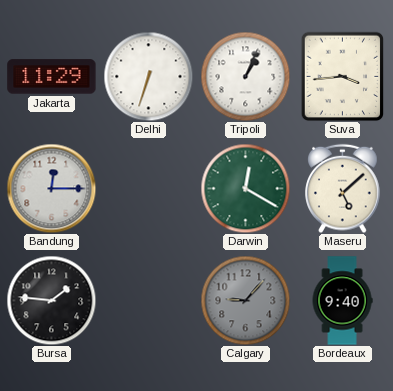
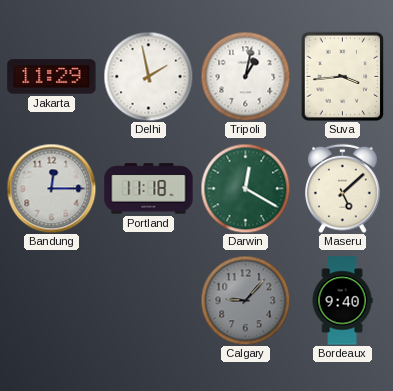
Delhi: 6:33 -> 1:58
Tripoli: 1:04 -> 1:02
Portland: none -> 11:18
Bursa: 1:46 -> none
